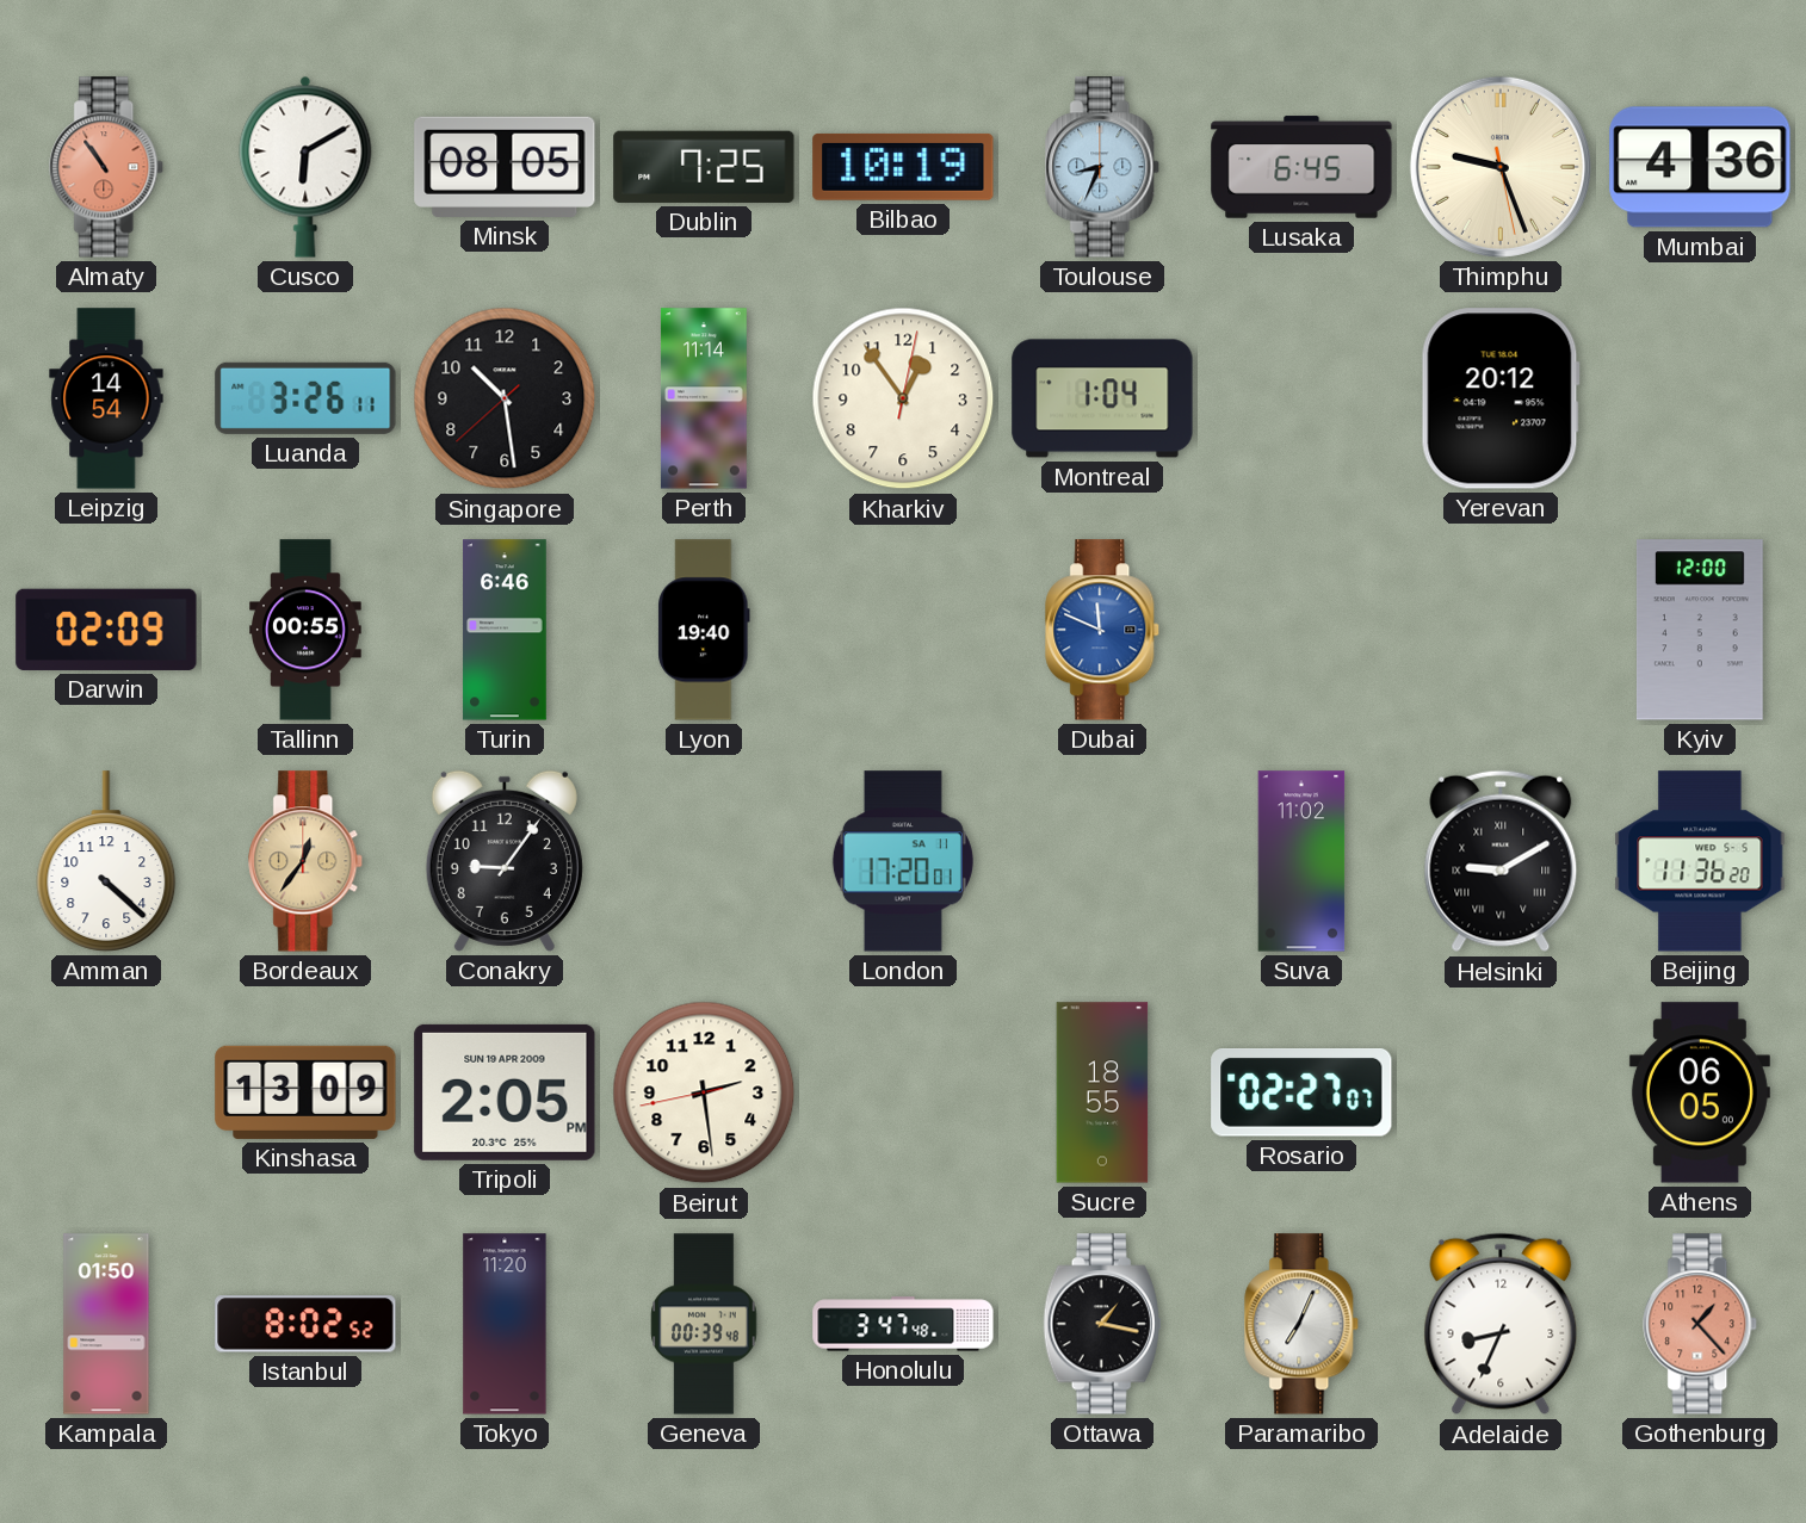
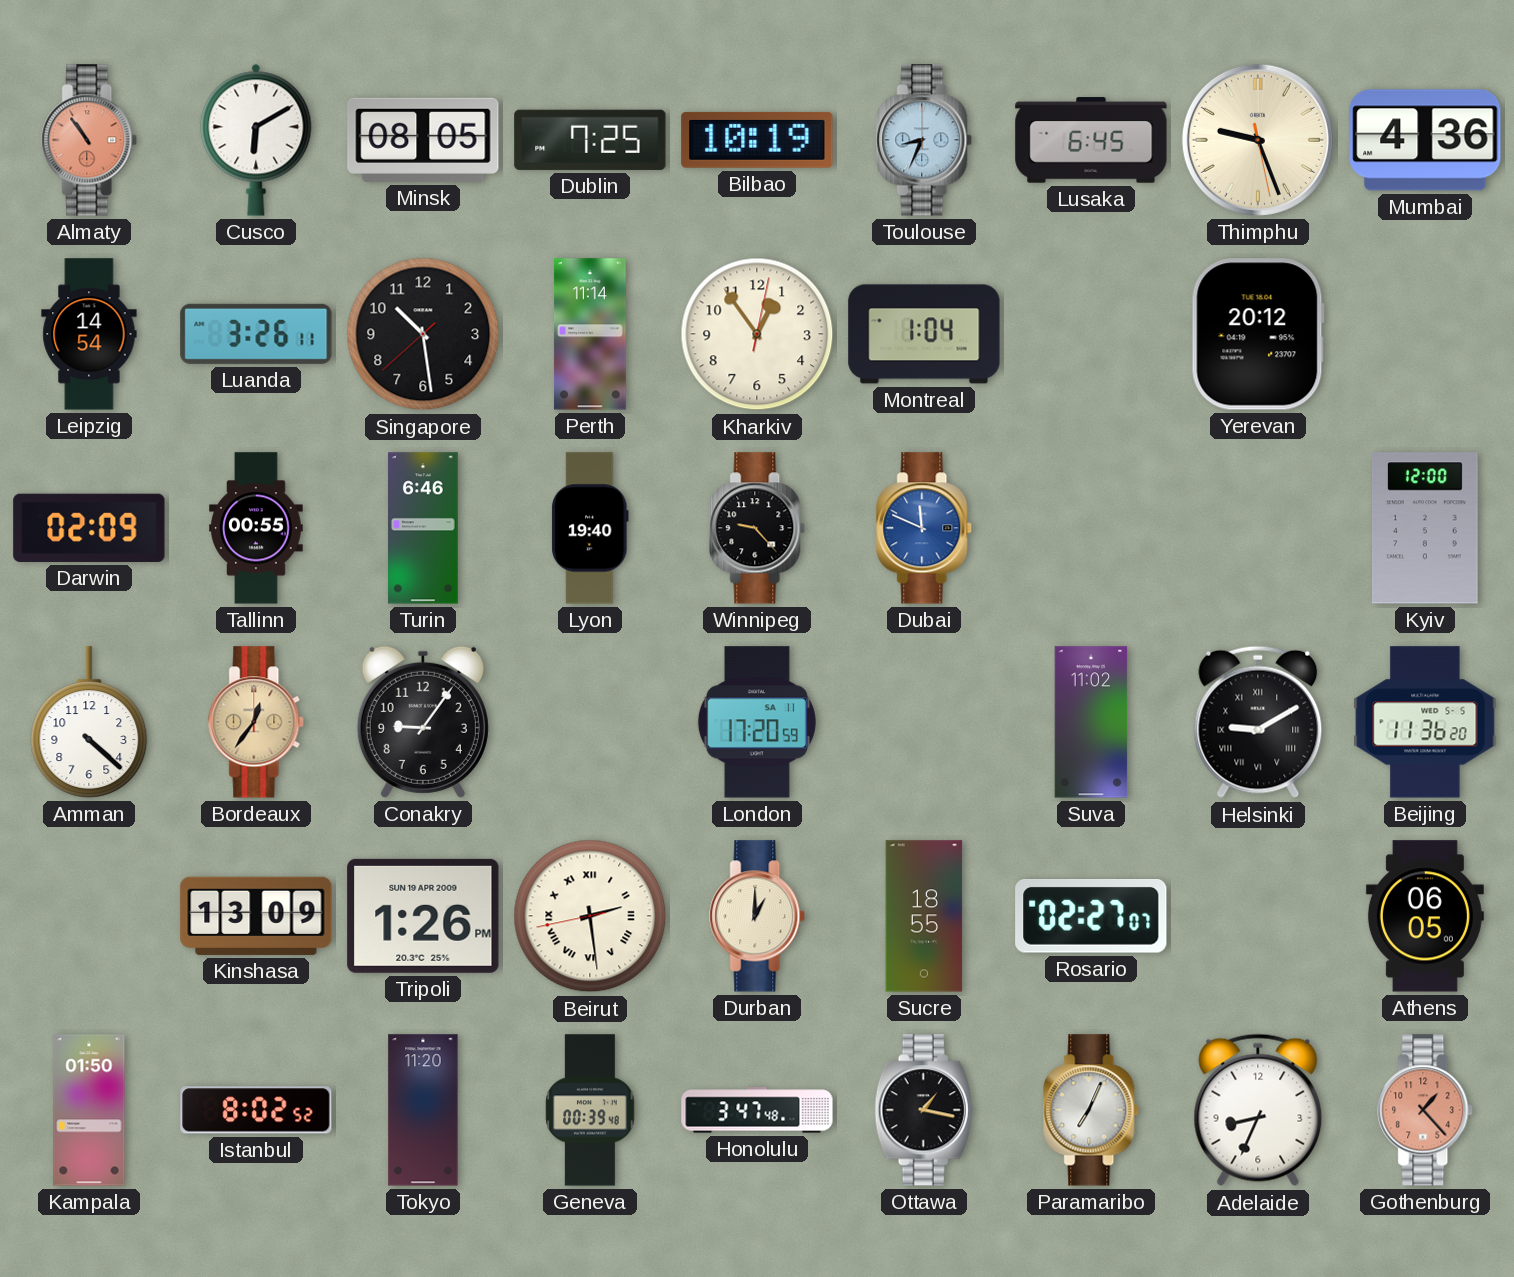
Winnipeg: none -> 9:23
London: 17:20:01 -> 17:20:59
Tripoli: 2:05 -> 1:26
Beirut numerals: Arabic -> Roman
Durban: none -> 1:00
